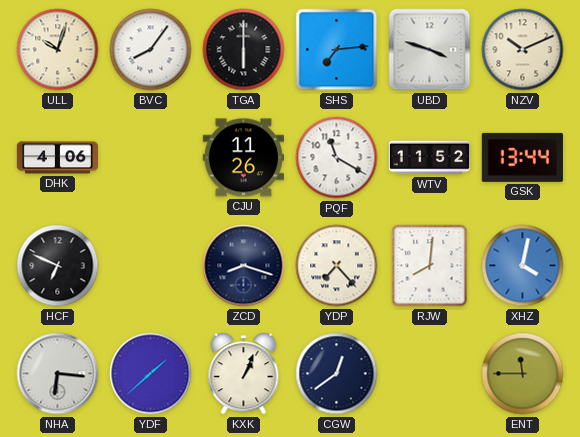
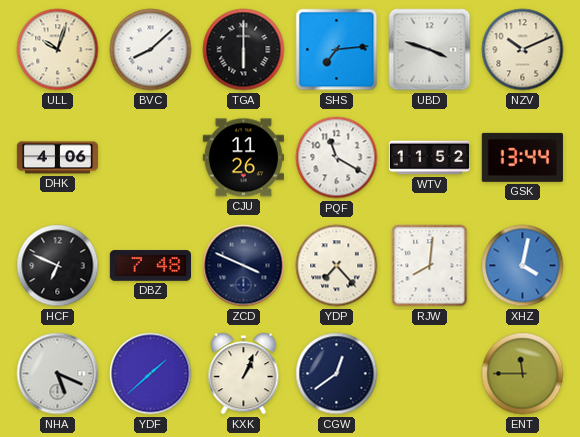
BVC: 8:06 -> 8:08
DBZ: none -> 7:48
ZCD: 8:18 -> 3:49
NHA: 6:16 -> 5:19
